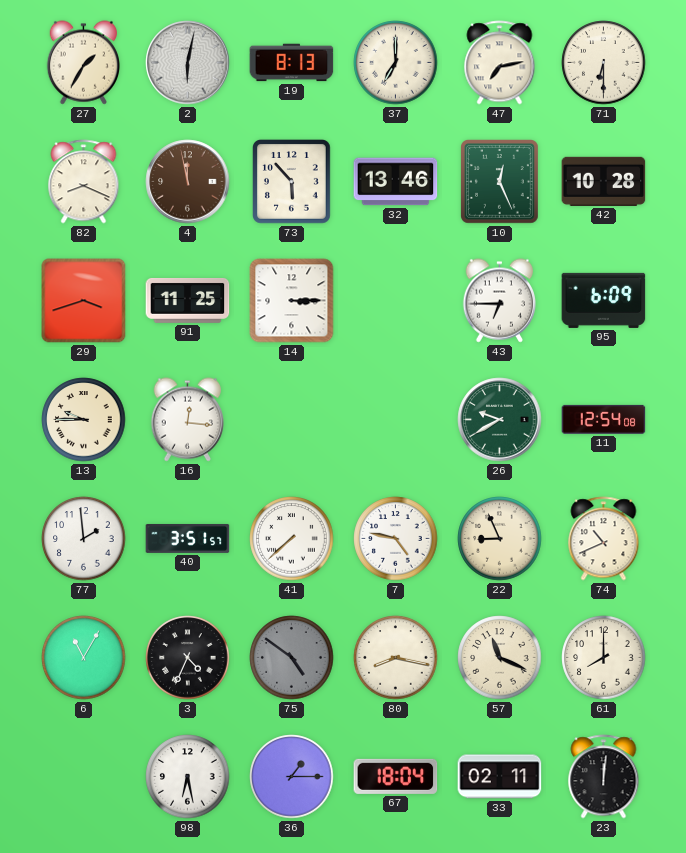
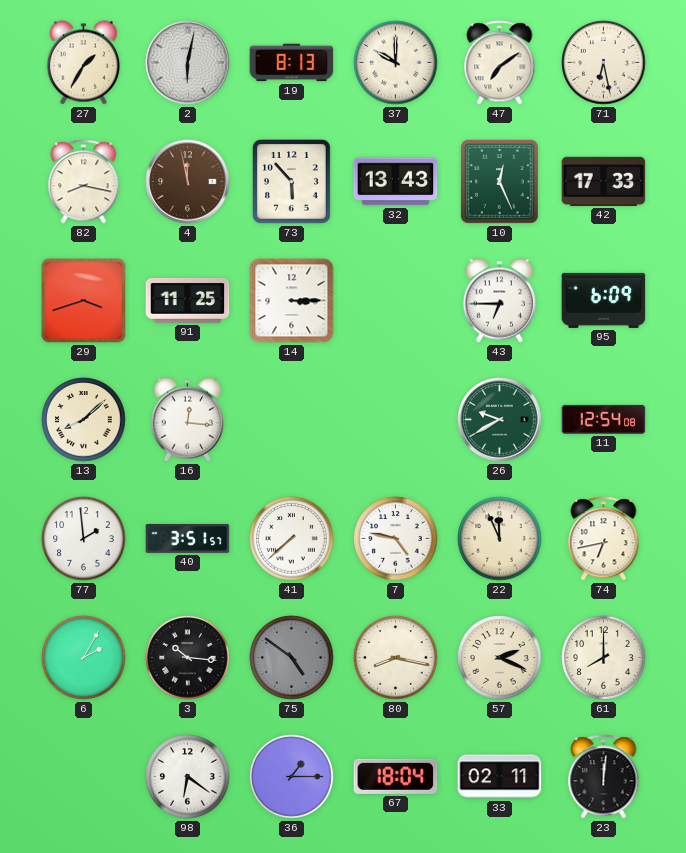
37: 7:00 -> 10:00
47: 7:13 -> 7:09
71: 6:30 -> 6:28
82: 8:19 -> 8:17
32: 13:46 -> 13:43
42: 10:28 -> 17:33
13: 9:45 -> 8:08
22: 8:56 -> 11:56
74: 10:41 -> 6:43
6: 11:05 -> 2:05
3: 4:34 -> 10:16
57: 11:19 -> 2:19
98: 6:28 -> 6:21
